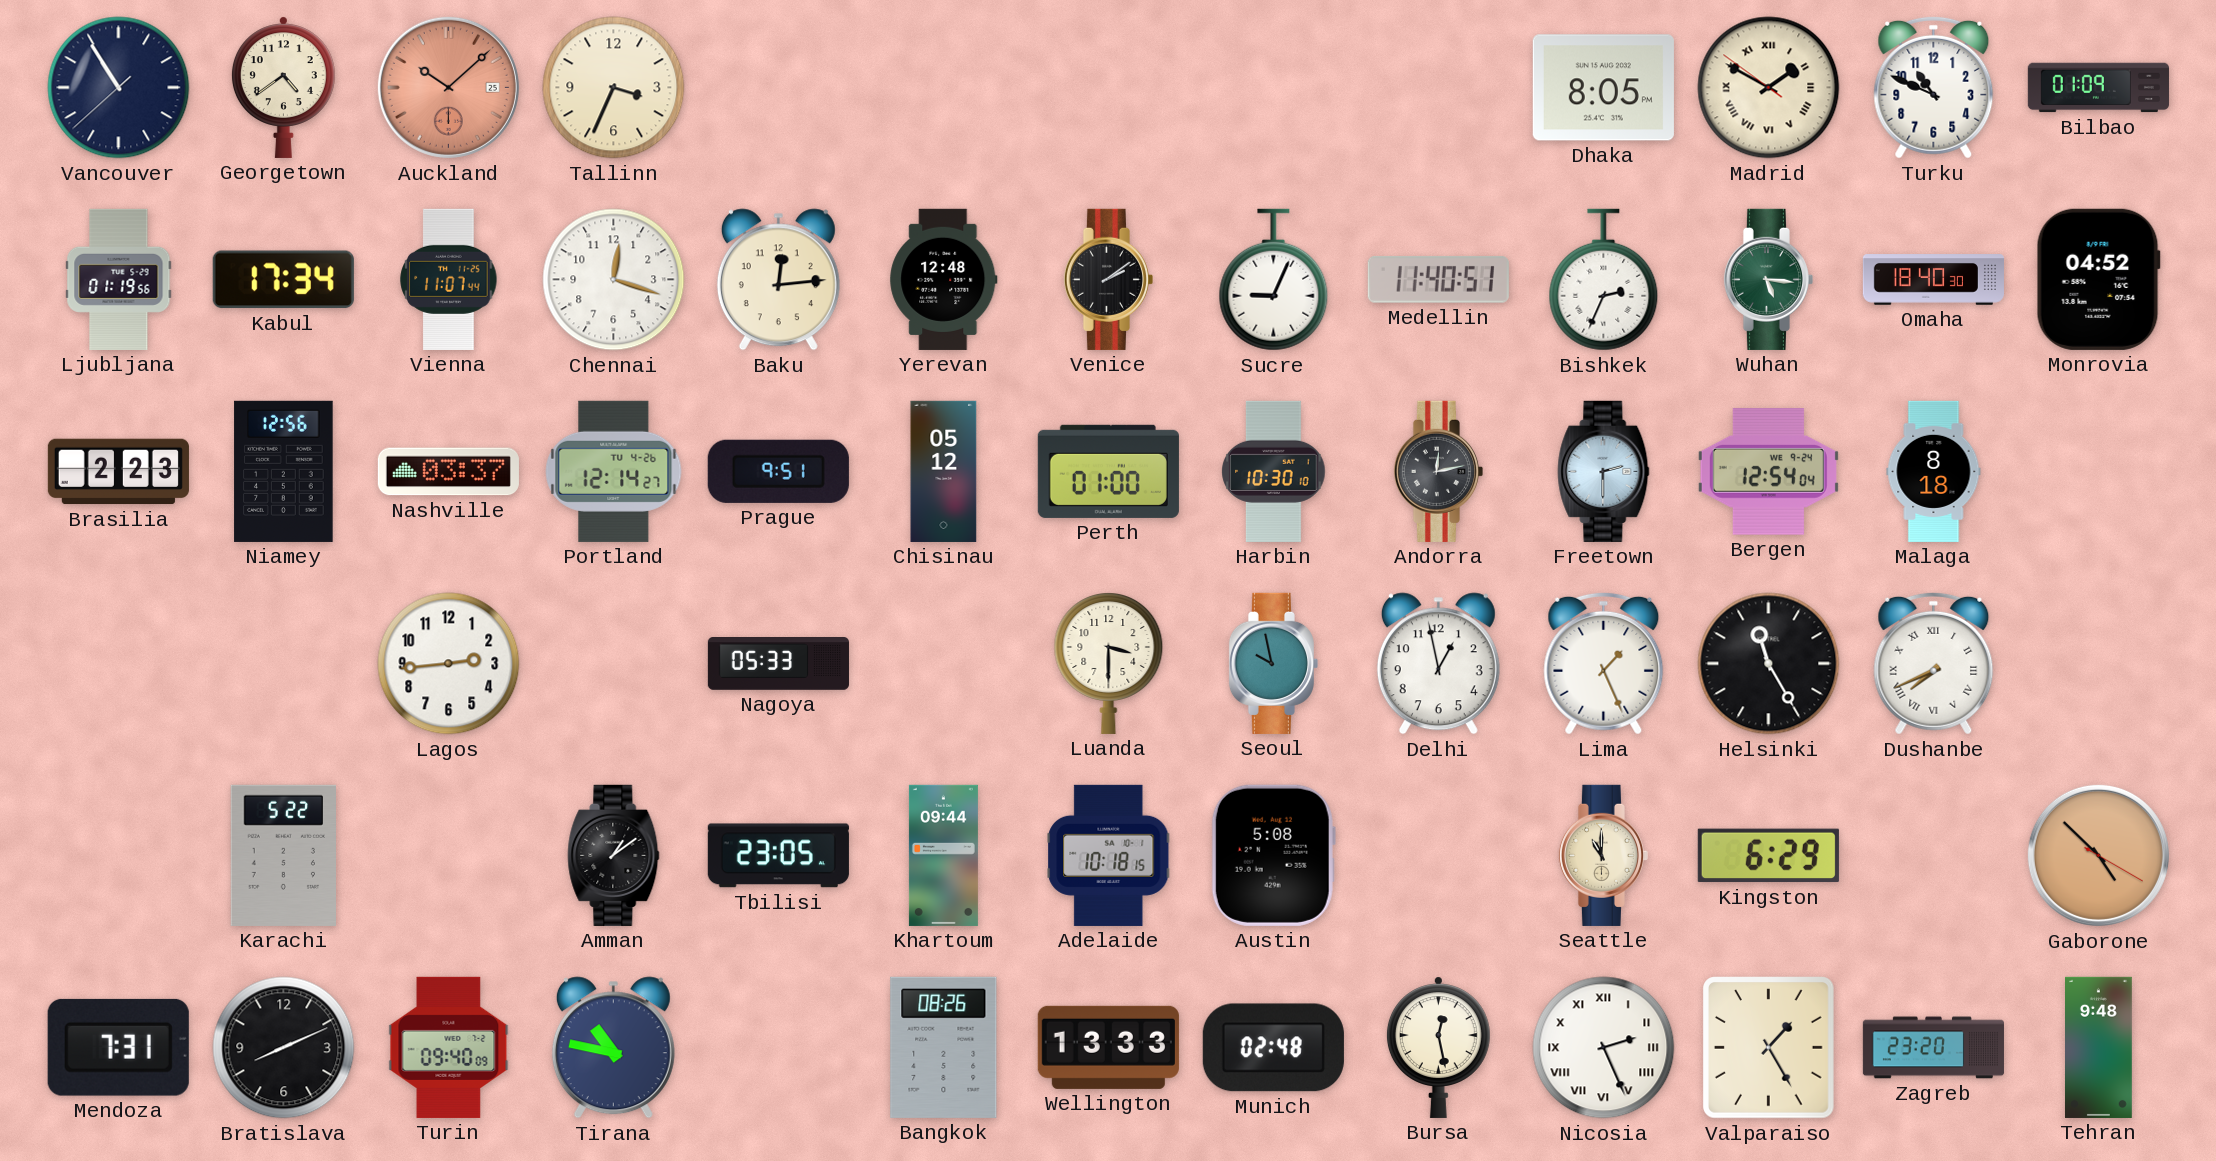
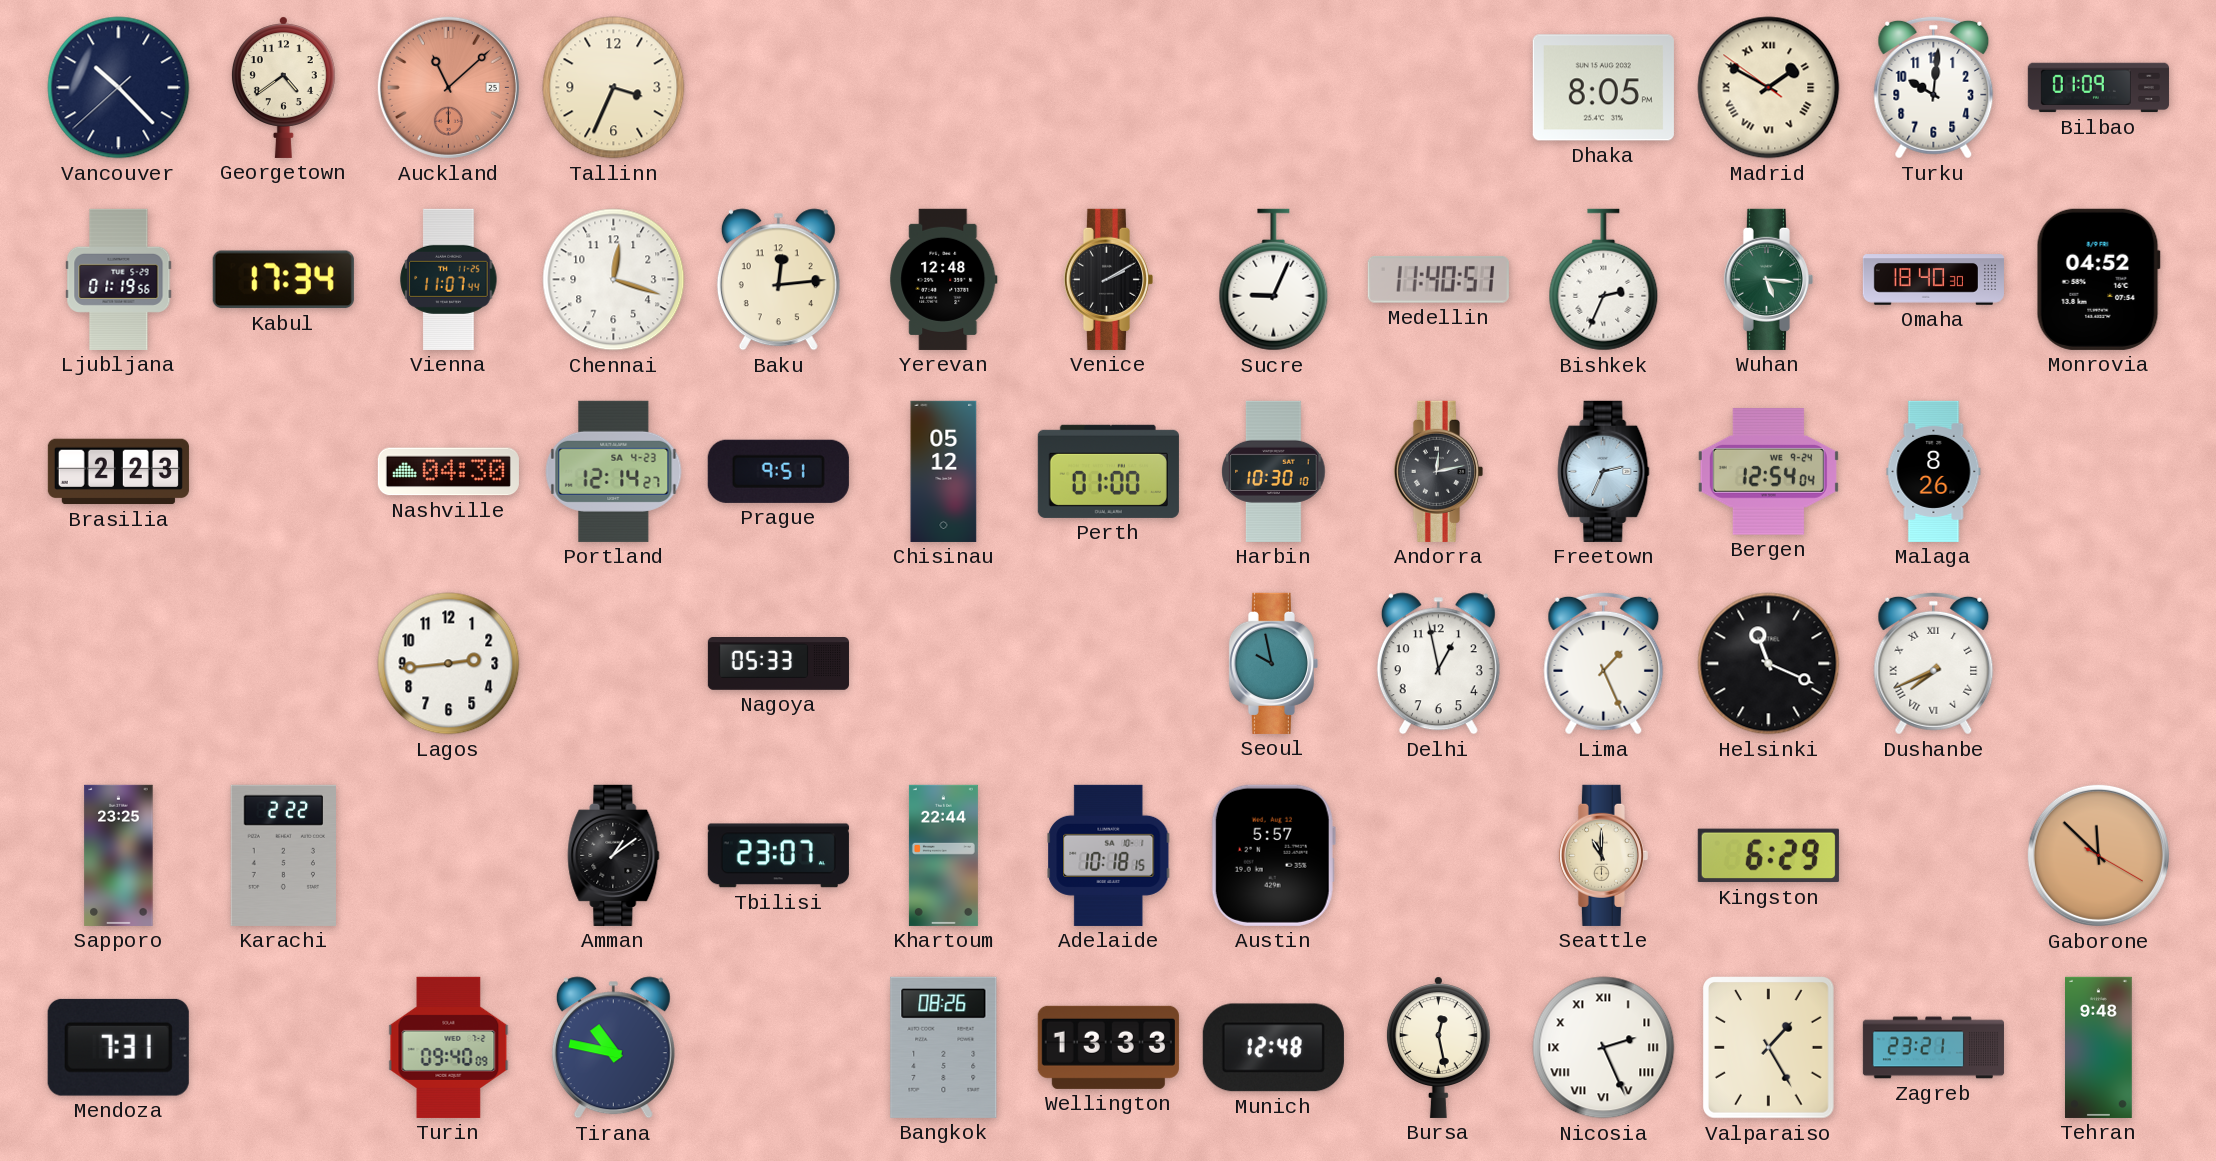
Vancouver: 10:54 -> 10:22
Auckland: 10:08 -> 11:08
Turku: 10:49 -> 10:01
Venice: 2:09 -> 2:10
Niamey: 12:56 -> none
Nashville: 03:37 -> 04:30
Portland date: TU 4-26 -> SA 4-23
Freetown: 2:30 -> 2:34
Malaga: 8:18 -> 8:26
Luanda: 3:30 -> none
Helsinki: 11:25 -> 11:19
Sapporo: none -> 23:25
Karachi: 5:22 -> 2:22
Tbilisi: 23:05 -> 23:07
Khartoum: 09:44 -> 22:44
Austin: 5:08 -> 5:57
Gaborone: 4:52 -> 11:52
Bratislava: 8:11 -> none
Munich: 02:48 -> 12:48
Zagreb: 23:20 -> 23:21
